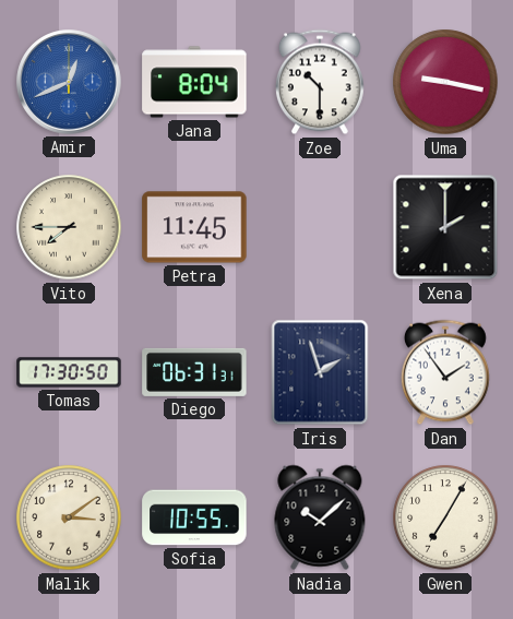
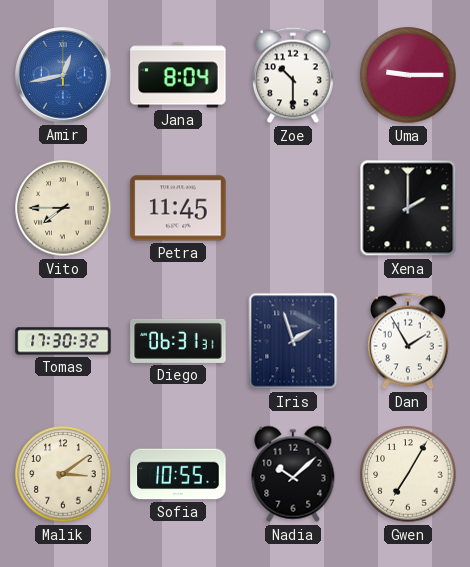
Amir: 12:41 -> 12:43
Uma: 9:17 -> 9:15
Tomas: 17:30:50 -> 17:30:32
Dan: 1:54 -> 1:55
